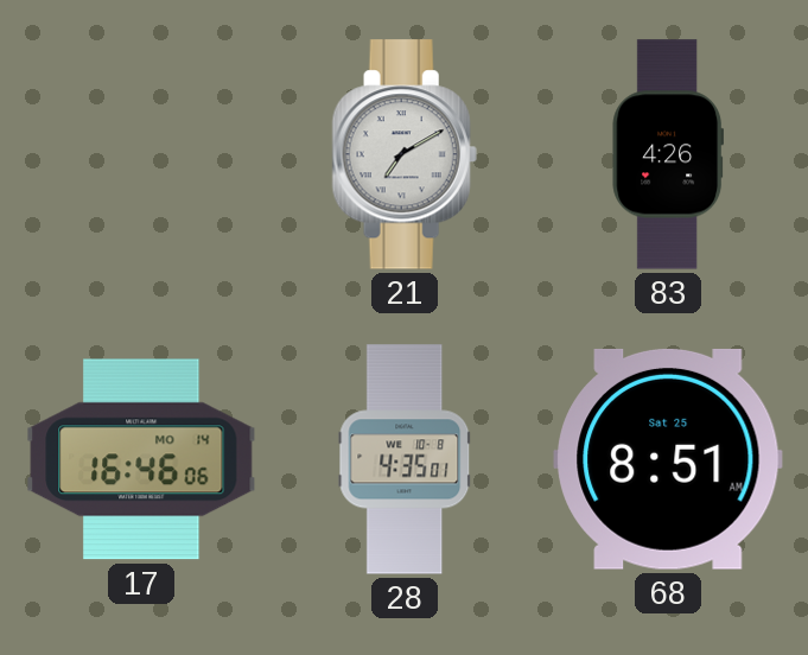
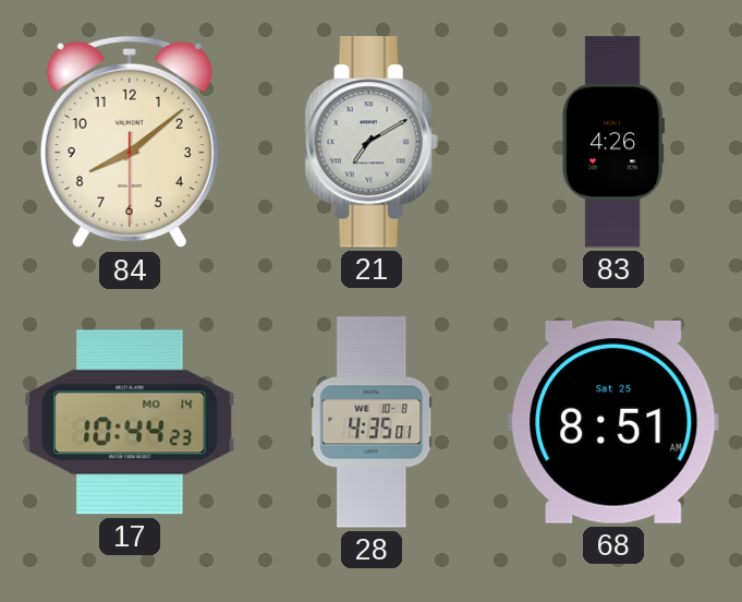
84: none -> 8:08
17: 16:46 -> 10:44
